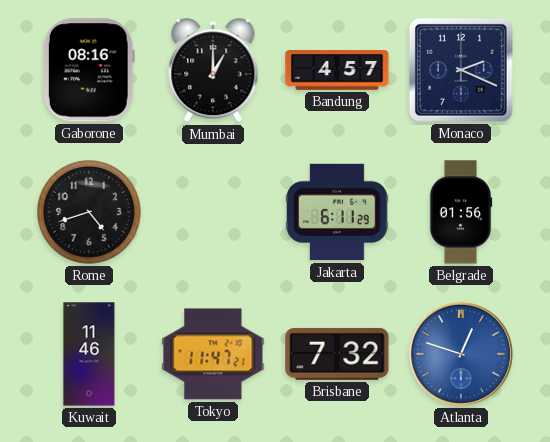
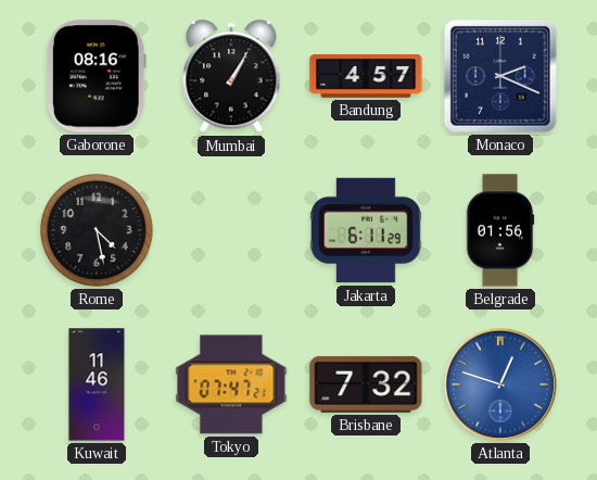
Mumbai: 1:00 -> 1:05
Rome: 4:42 -> 4:28
Tokyo: 11:47 -> 07:47
